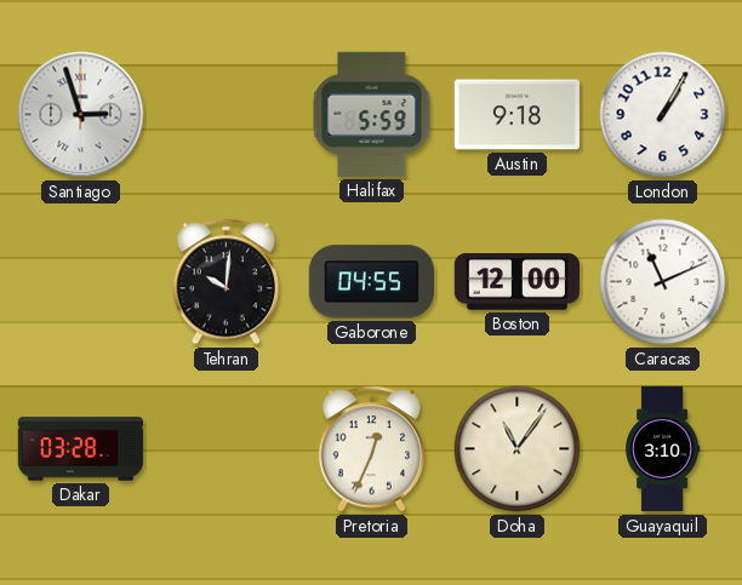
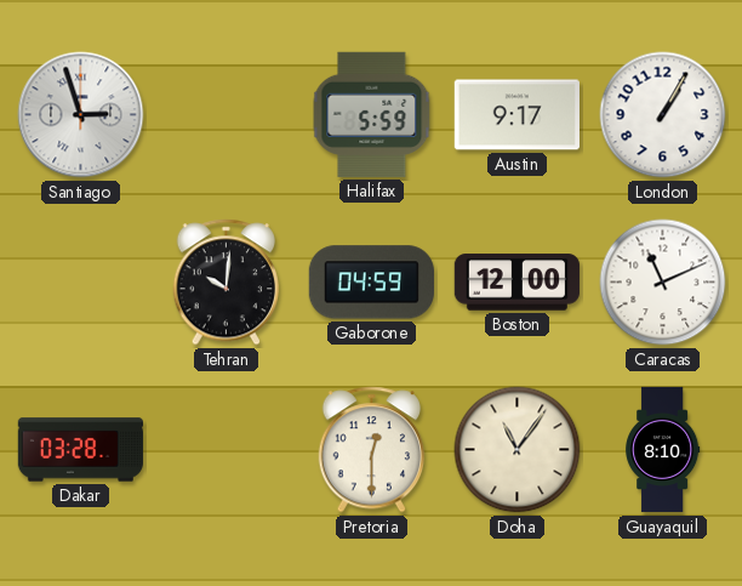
Austin: 9:18 -> 9:17
Gaborone: 04:55 -> 04:59
Pretoria: 12:34 -> 12:30
Guayaquil: 3:10 -> 8:10
